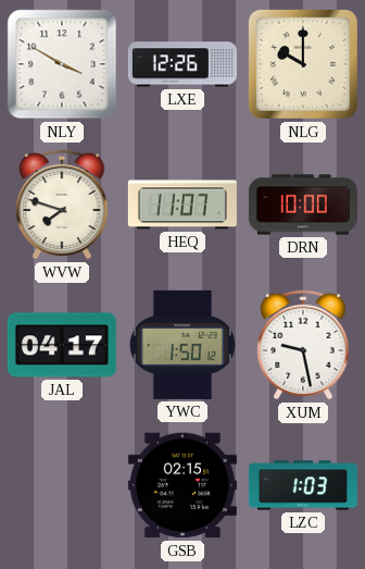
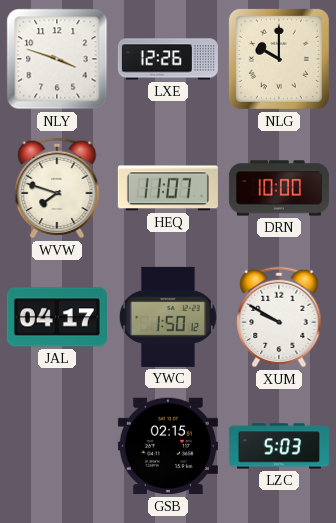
NLY: 3:50 -> 3:48
XUM: 9:28 -> 9:50
LZC: 1:03 -> 5:03
